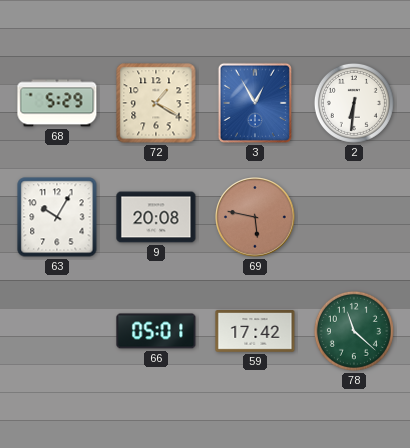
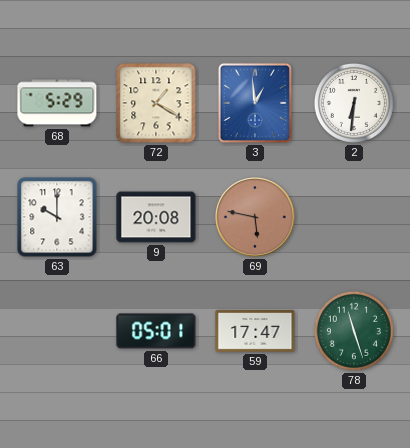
3: 12:55 -> 12:59
63: 10:05 -> 10:00
59: 17:42 -> 17:47
78: 11:22 -> 11:27
